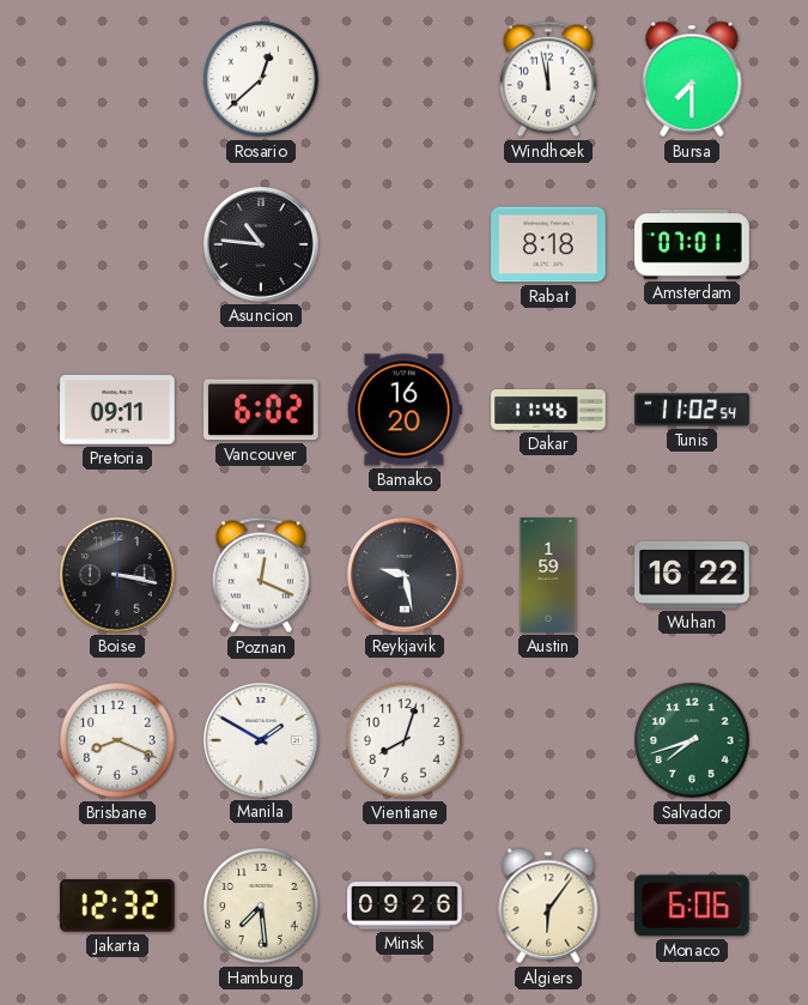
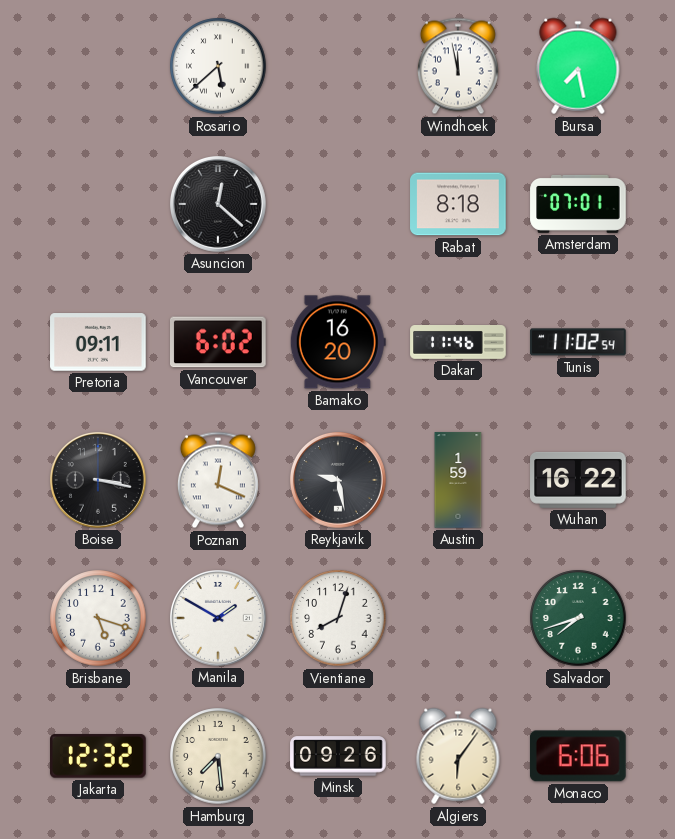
Rosario: 12:38 -> 5:38
Bursa: 7:30 -> 7:28
Asuncion: 10:46 -> 12:22
Brisbane: 8:19 -> 5:18
